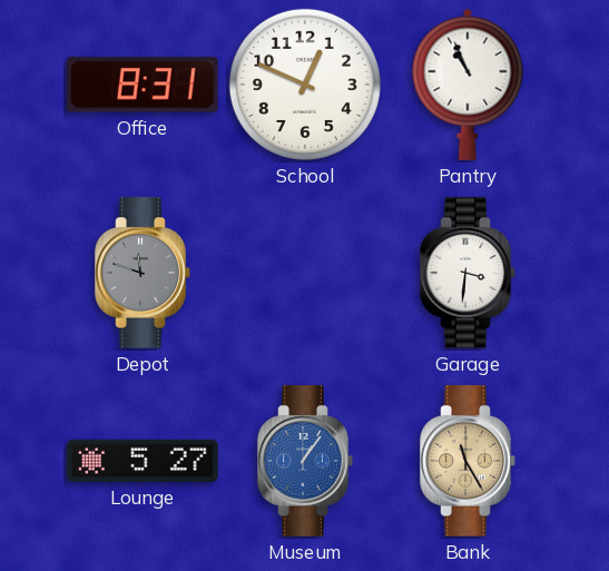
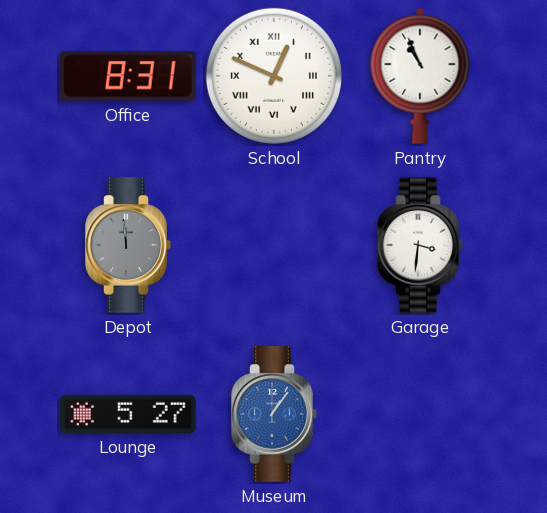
School numerals: Arabic -> Roman
Depot: 11:48 -> 11:59
Bank: 11:25 -> none
